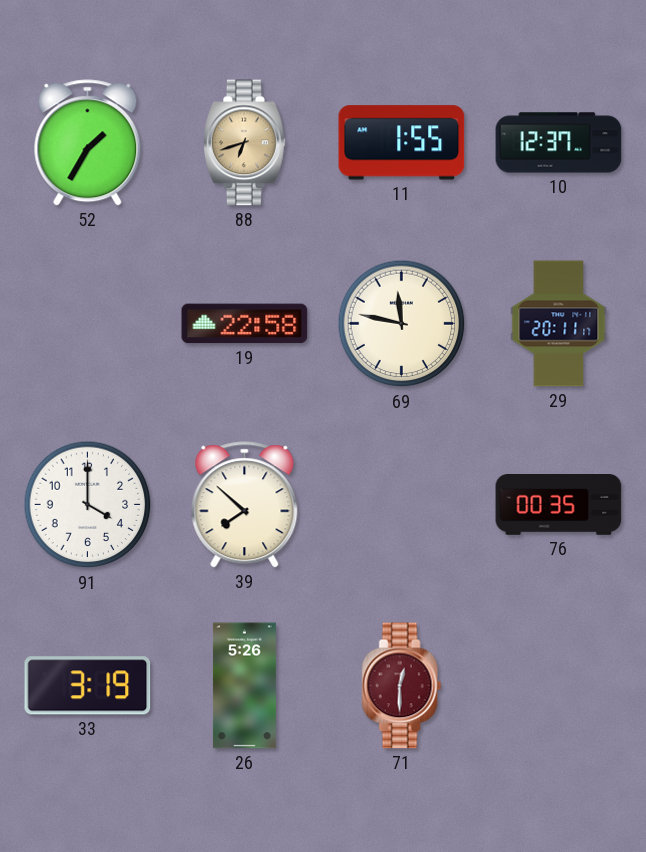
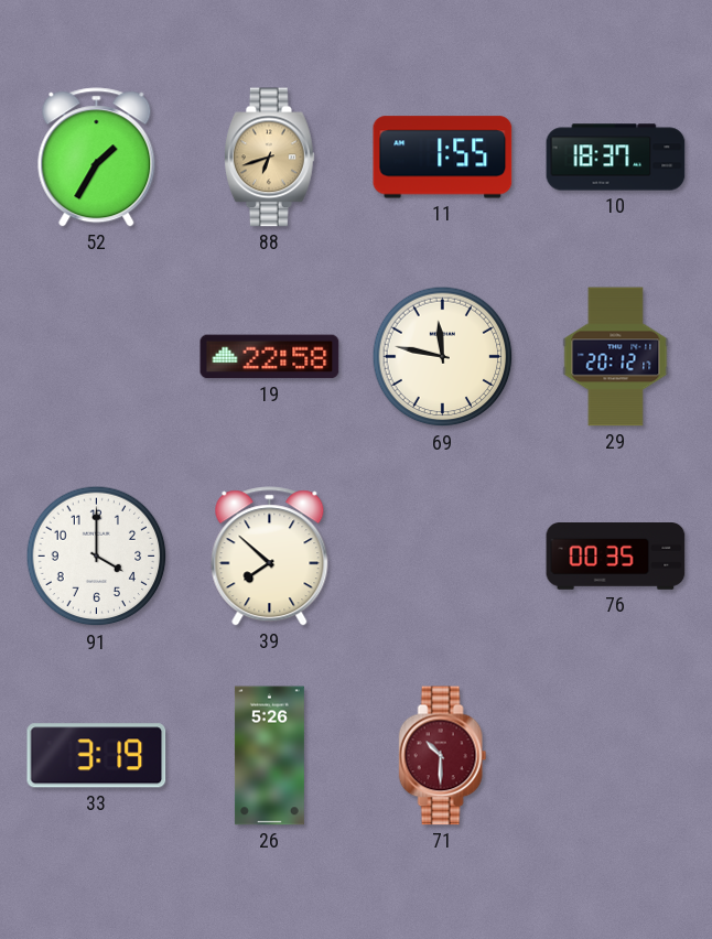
10: 12:37 -> 18:37
29: 20:11 -> 20:12
71: 12:30 -> 10:30
